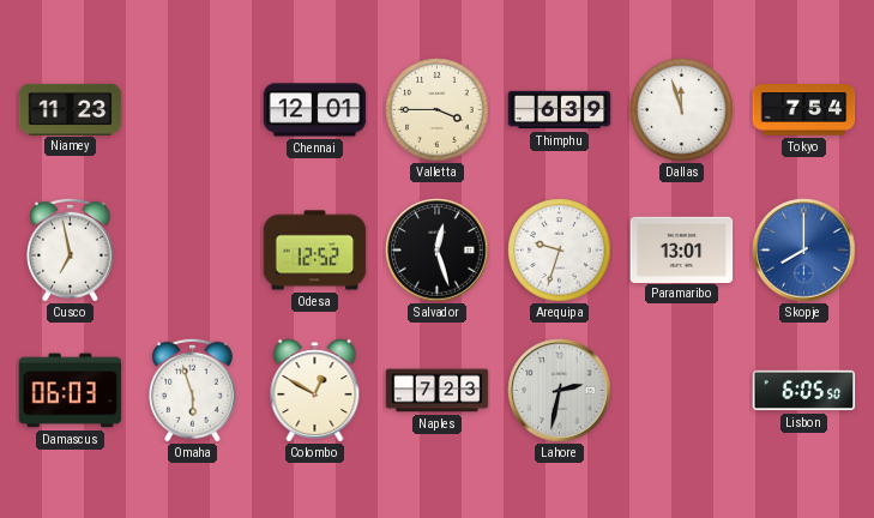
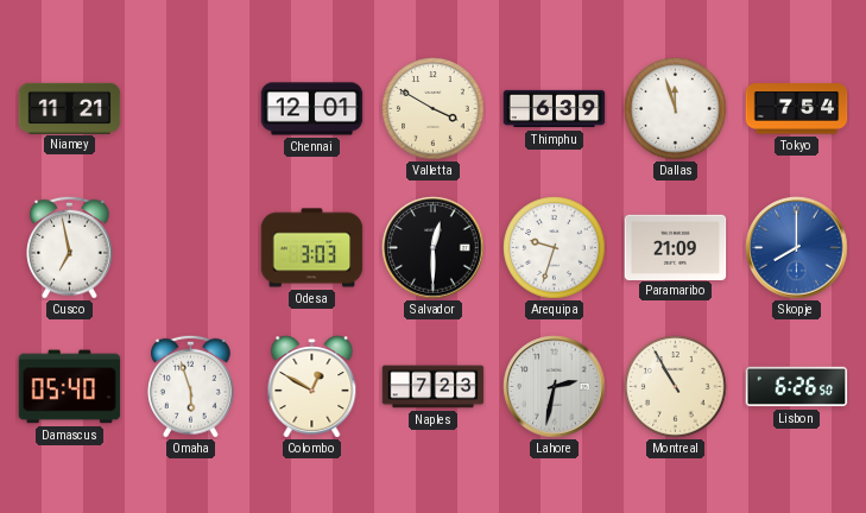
Niamey: 11:23 -> 11:21
Valletta: 3:45 -> 3:50
Odesa: 12:52 -> 3:03
Salvador: 12:27 -> 12:30
Paramaribo: 13:01 -> 21:09
Damascus: 06:03 -> 05:40
Montreal: none -> 10:55
Lisbon: 6:05 -> 6:26
